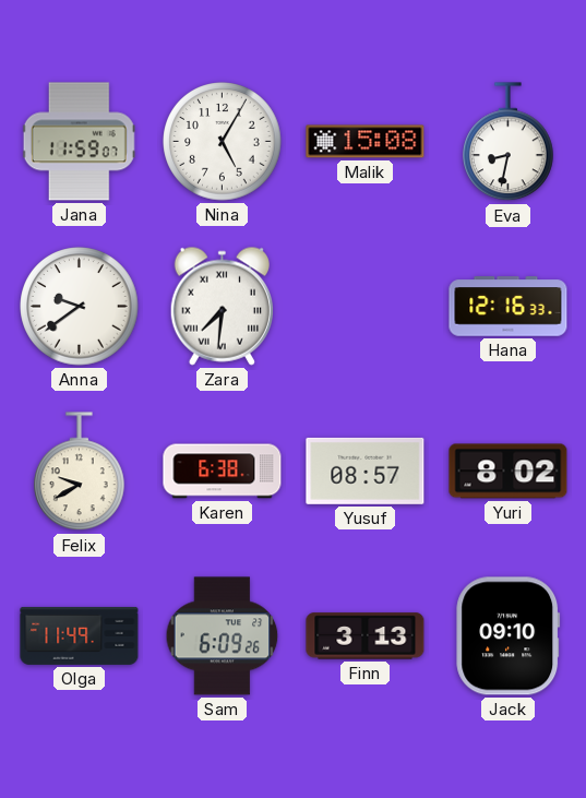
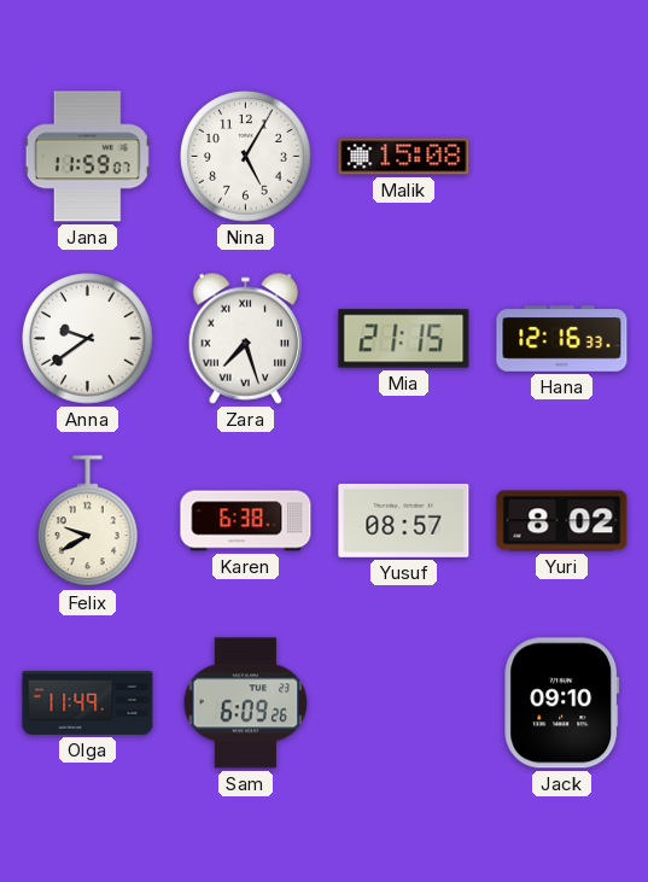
Eva: 8:32 -> none
Zara: 7:31 -> 7:27
Mia: none -> 21:15
Finn: 3:13 -> none
